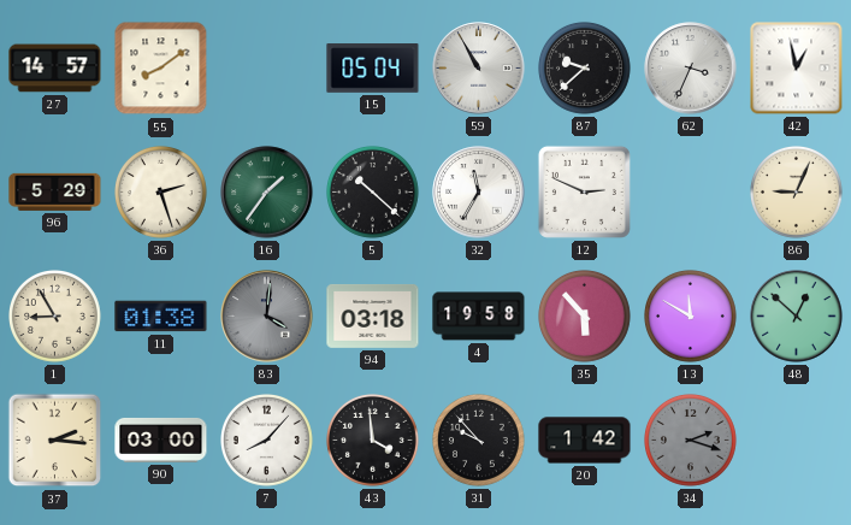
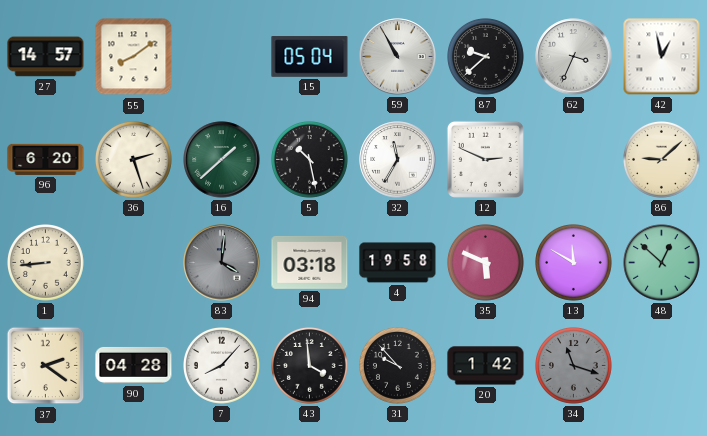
96: 5:29 -> 6:20
16: 1:36 -> 1:38
5: 10:22 -> 10:28
86: 9:04 -> 9:08
1: 8:55 -> 8:44
11: 01:38 -> none
35: 5:53 -> 5:49
37: 2:16 -> 2:21
90: 03:00 -> 04:28
34: 2:18 -> 11:18
